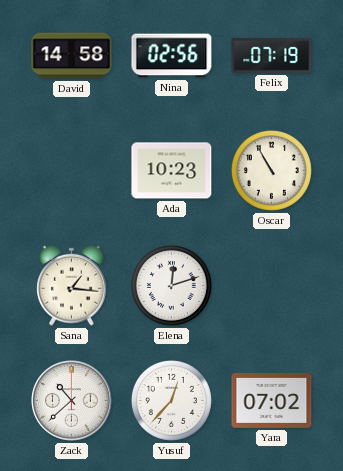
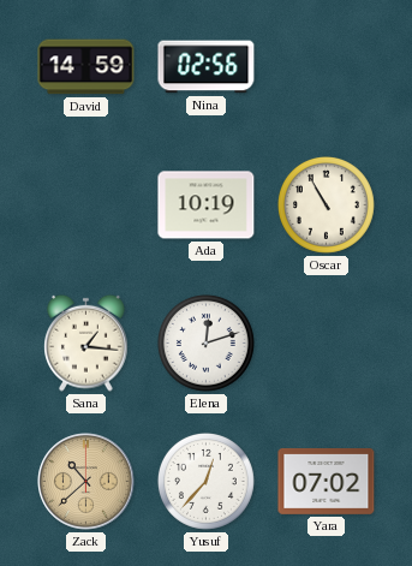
David: 14:58 -> 14:59
Felix: 07:19 -> none
Ada: 10:23 -> 10:19
Zack dial: white -> champagne
